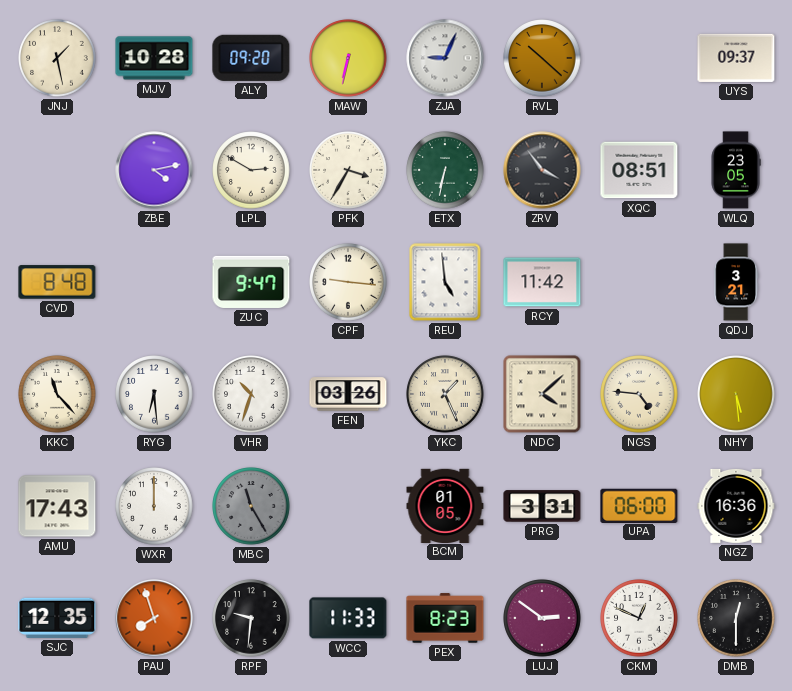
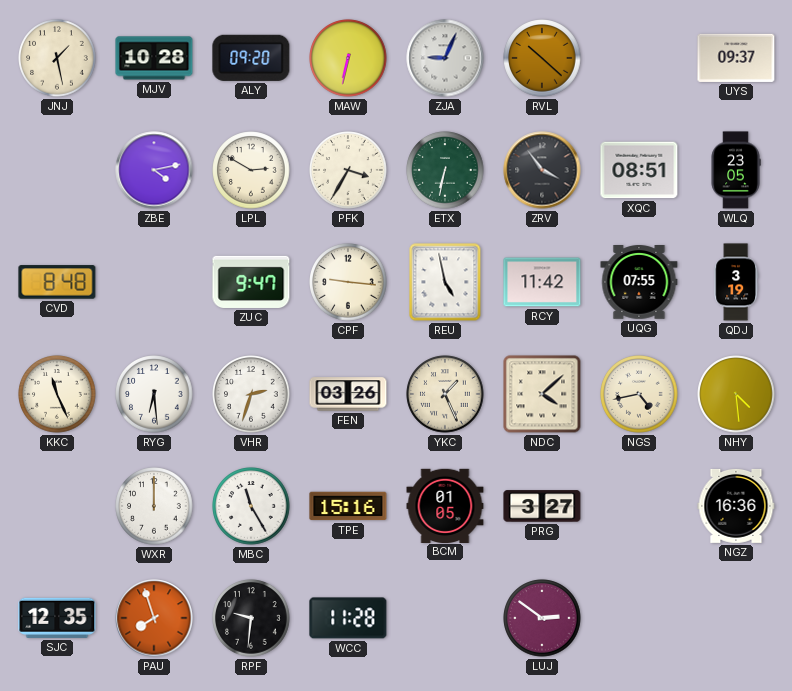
REU: 4:59 -> 4:58
UQG: none -> 07:55
QDJ: 3:21 -> 3:19
KKC: 11:23 -> 11:26
VHR: 10:33 -> 2:33
NGS: 4:46 -> 4:43
NHY: 5:29 -> 4:29
AMU: 17:43 -> none
MBC dial: grey -> white
TPE: none -> 15:16
PRG: 3:31 -> 3:27
UPA: 06:00 -> none
WCC: 11:33 -> 11:28
PEX: 8:23 -> none
CKM: 12:49 -> none
DMB: 12:30 -> none
